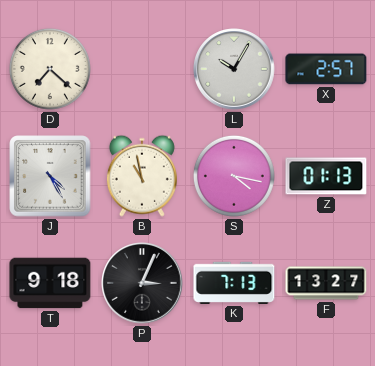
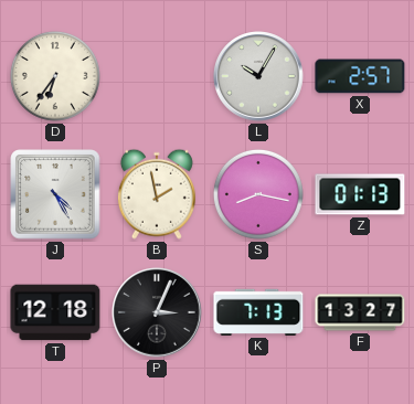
D: 7:22 -> 6:36
B: 10:58 -> 1:58
S: 4:17 -> 8:17
T: 9:18 -> 12:18
